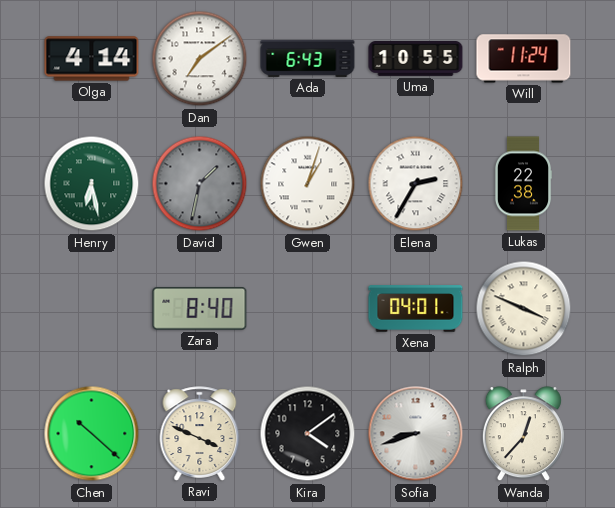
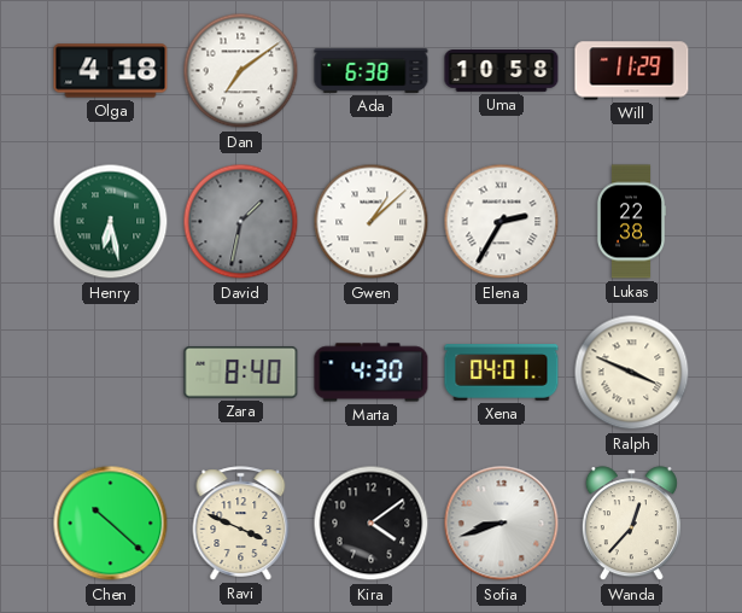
Olga: 4:14 -> 4:18
Ada: 6:43 -> 6:38
Uma: 10:55 -> 10:58
Will: 11:24 -> 11:29
Gwen: 1:03 -> 1:08
Marta: none -> 4:30
